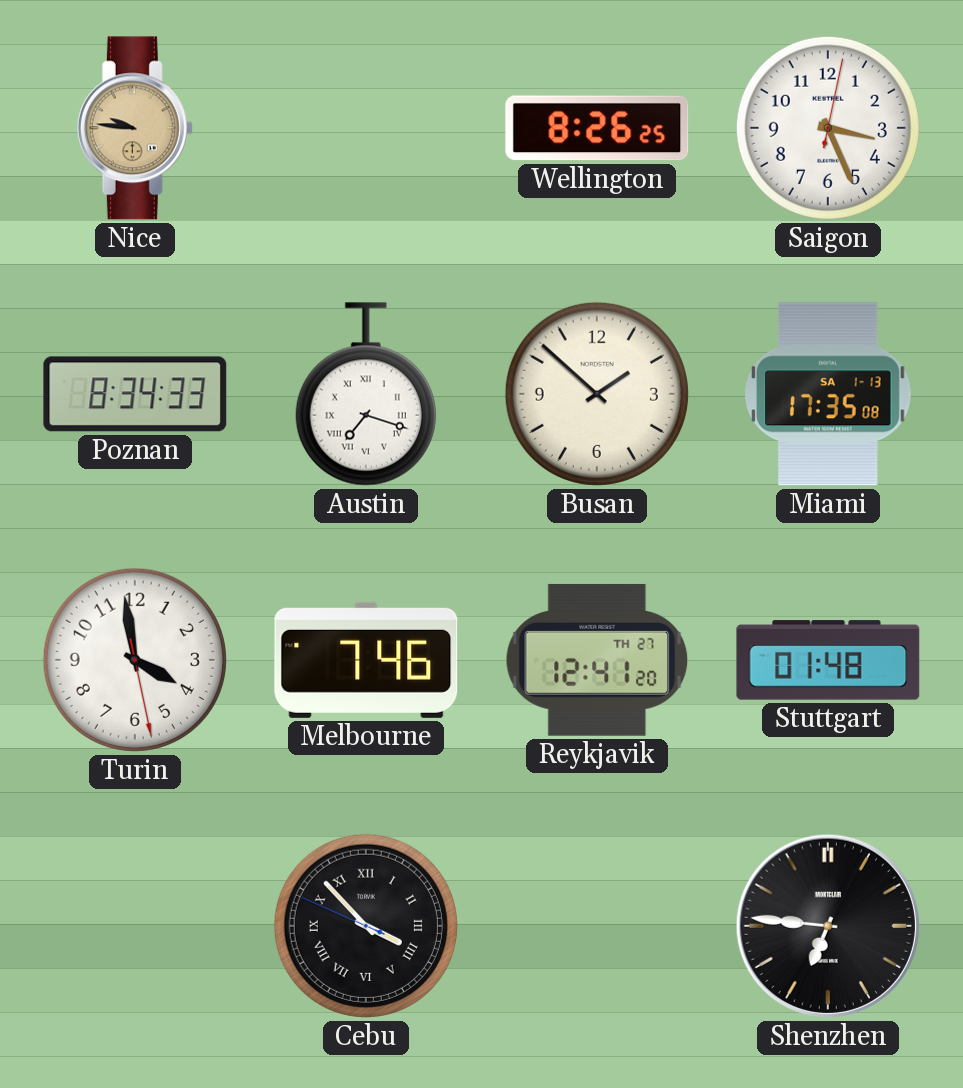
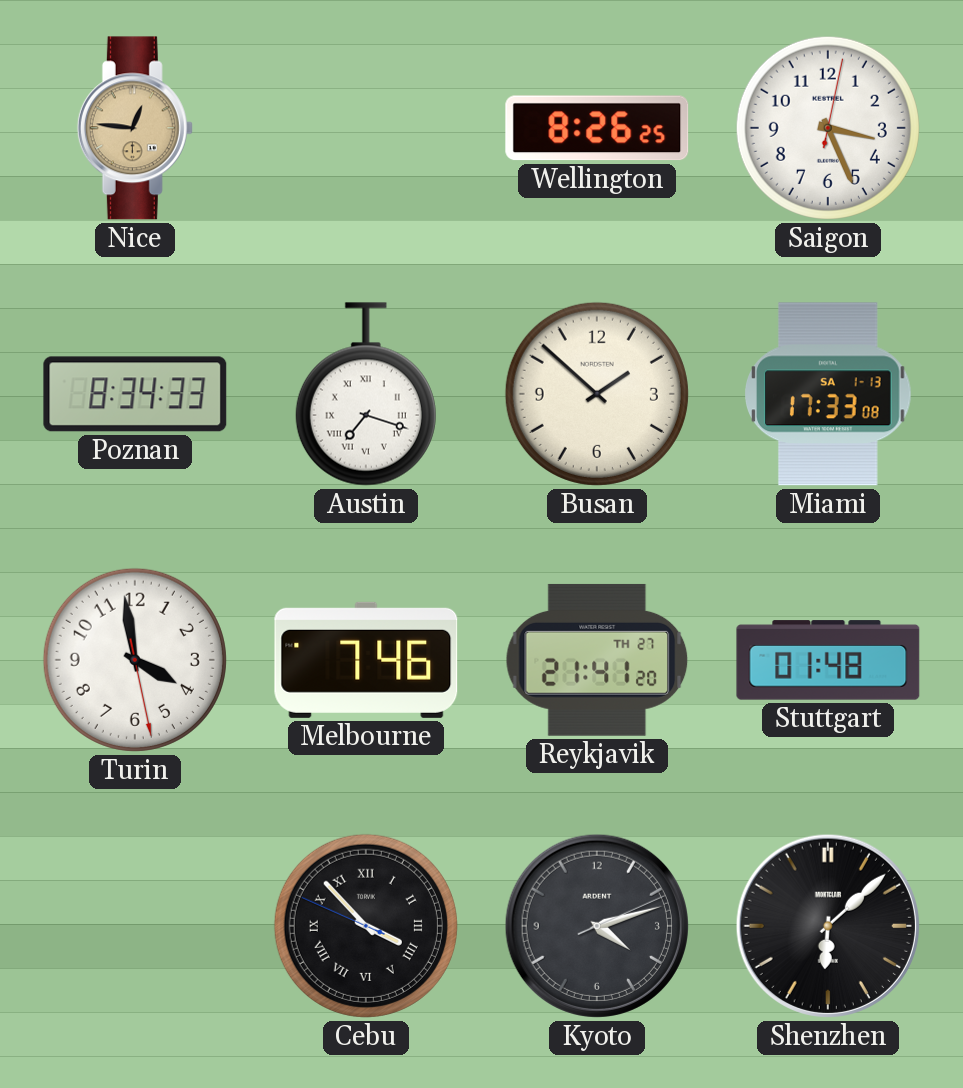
Nice: 9:46 -> 12:46
Miami: 17:35 -> 17:33
Reykjavik: 12:41 -> 21:41
Kyoto: none -> 4:12
Shenzhen: 6:46 -> 6:08
